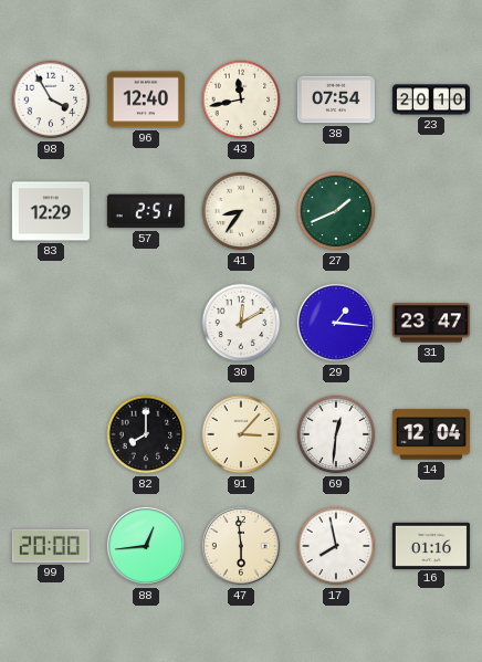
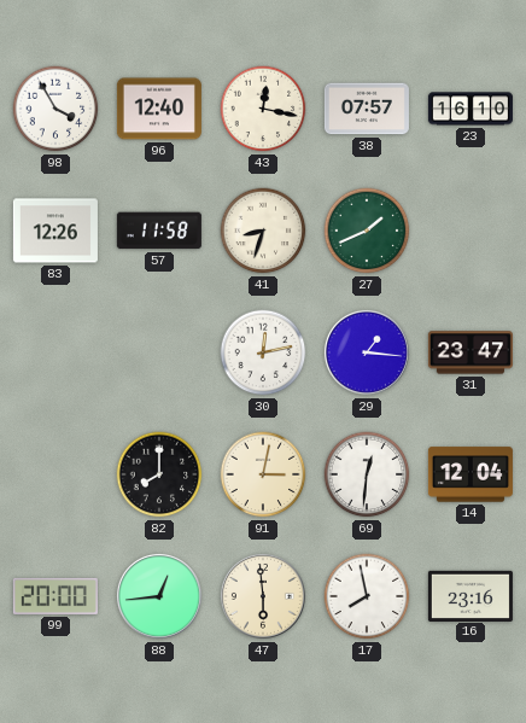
43: 11:43 -> 12:17
38: 07:54 -> 07:57
23: 20:10 -> 16:10
83: 12:29 -> 12:26
57: 2:51 -> 11:58
41: 8:36 -> 8:33
30: 12:10 -> 12:13
91: 3:07 -> 3:02
16: 01:16 -> 23:16
